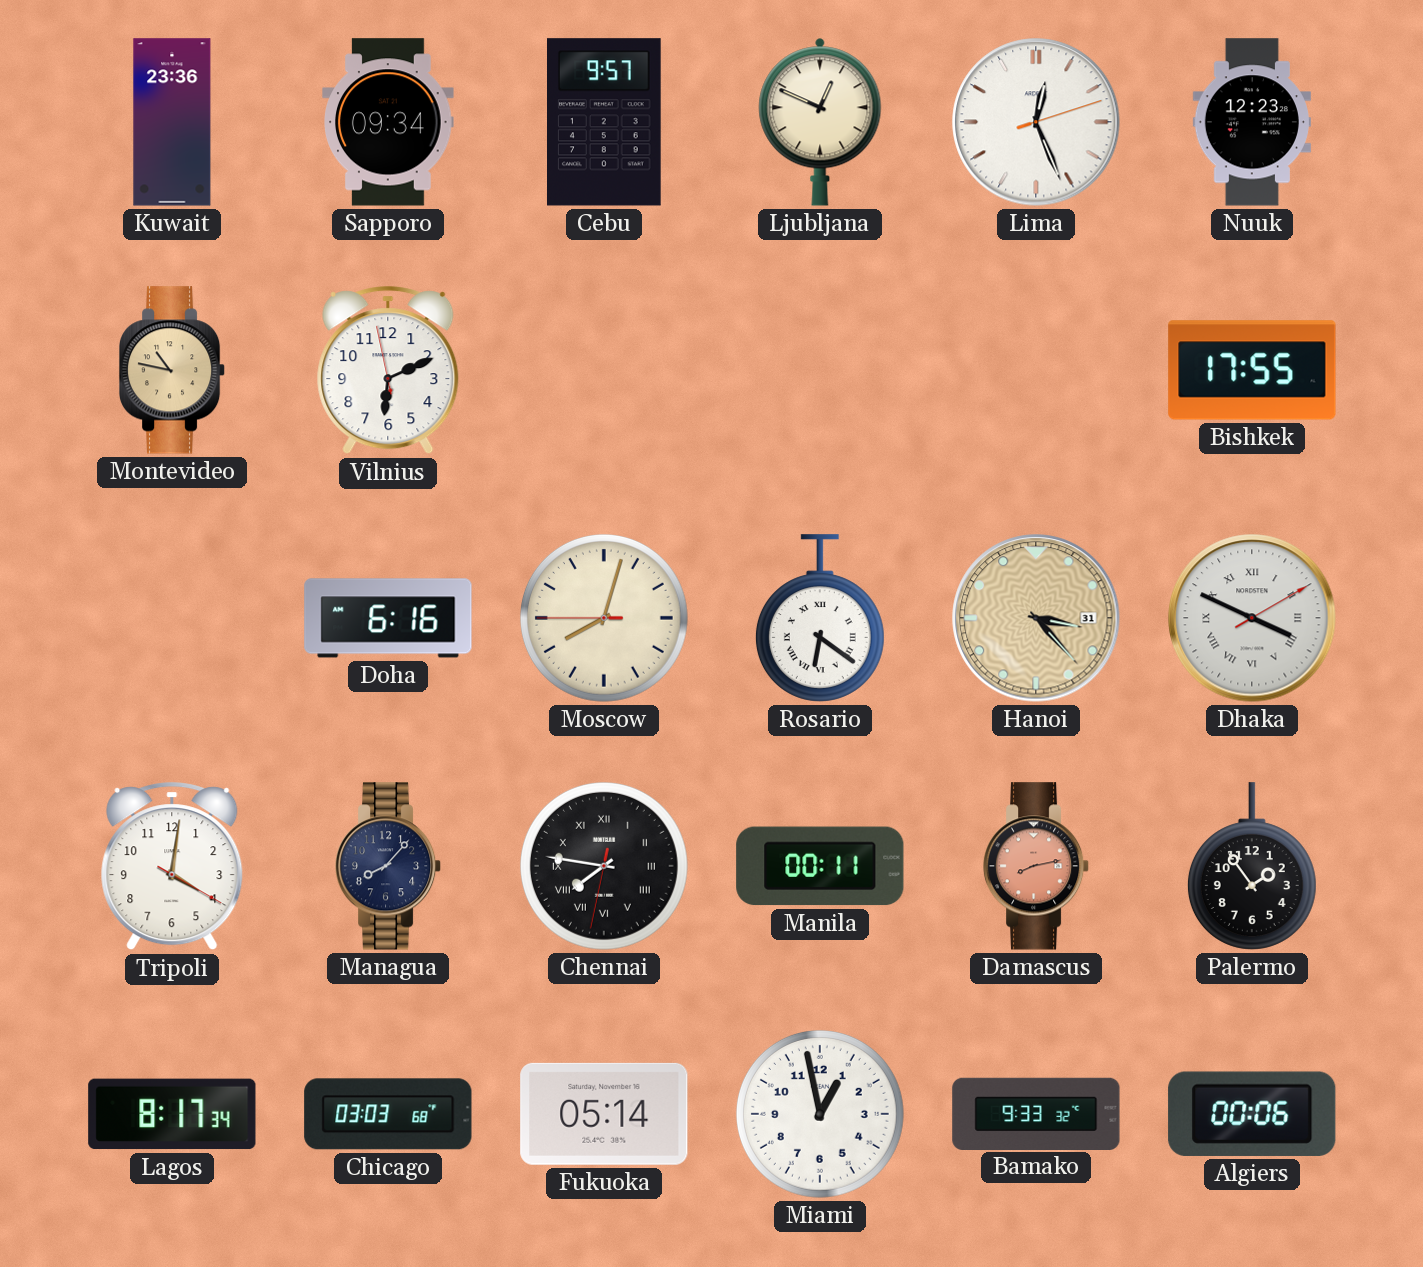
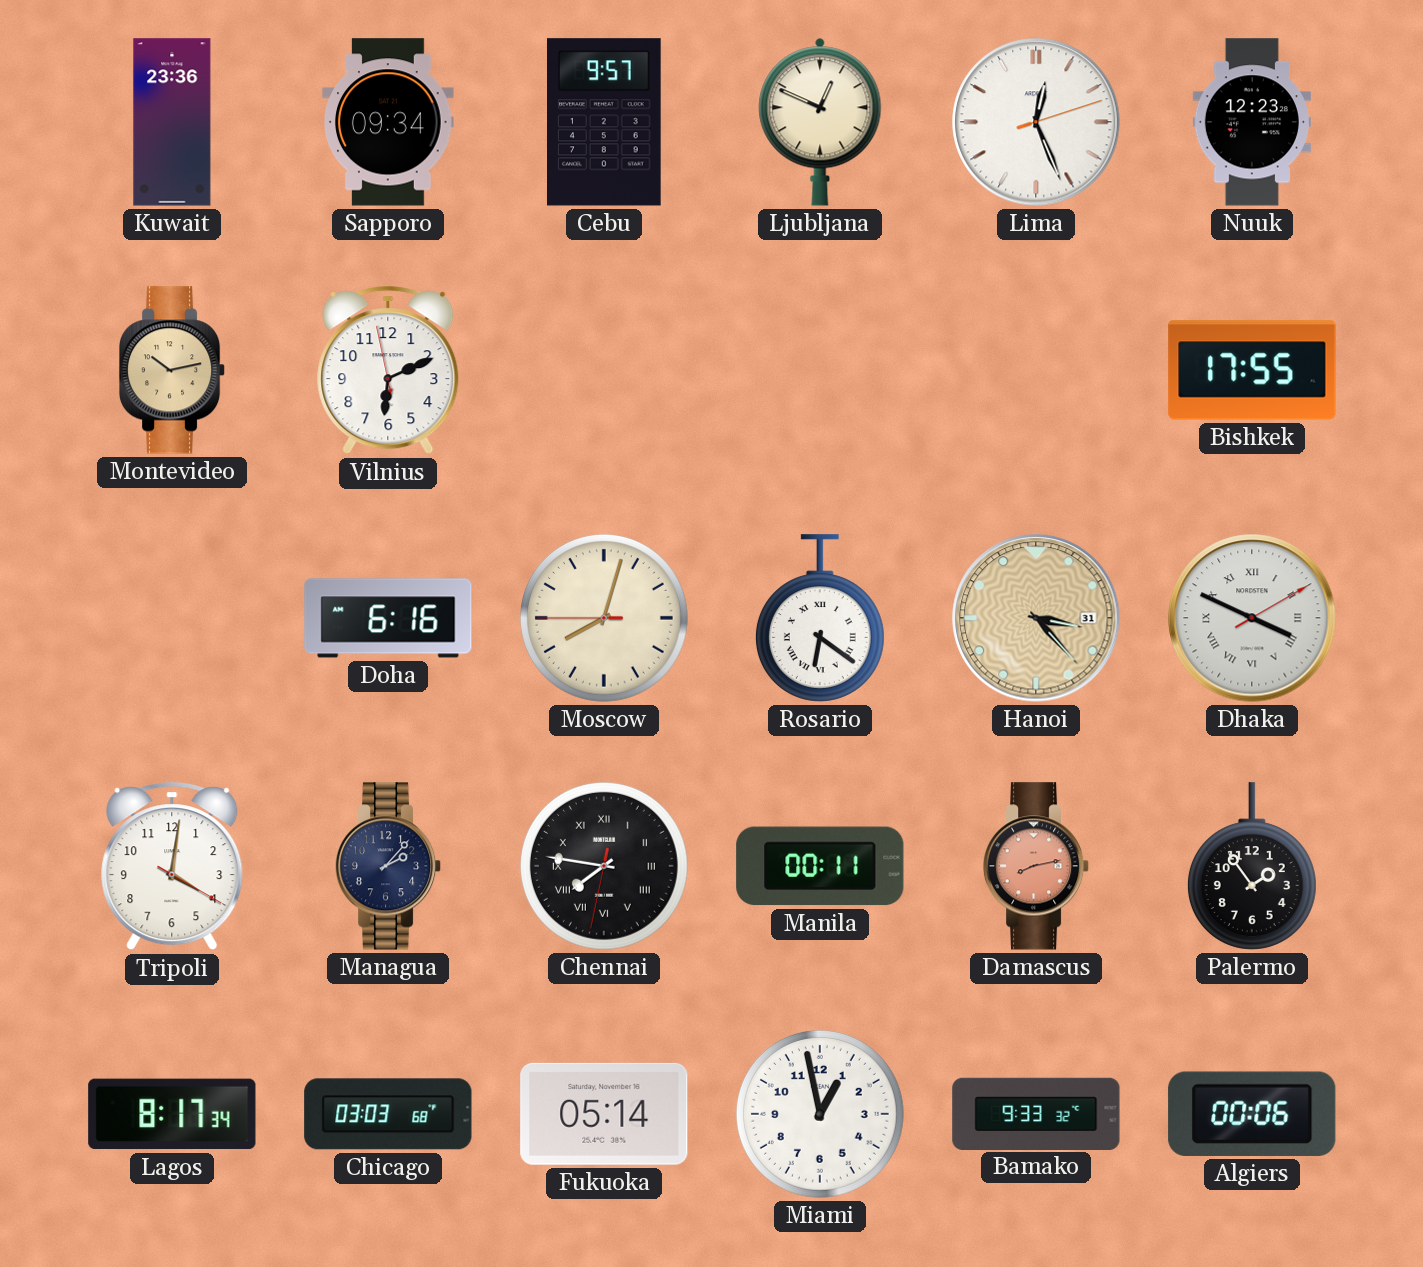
Montevideo: 10:47 -> 10:13
Managua: 8:07 -> 2:07
